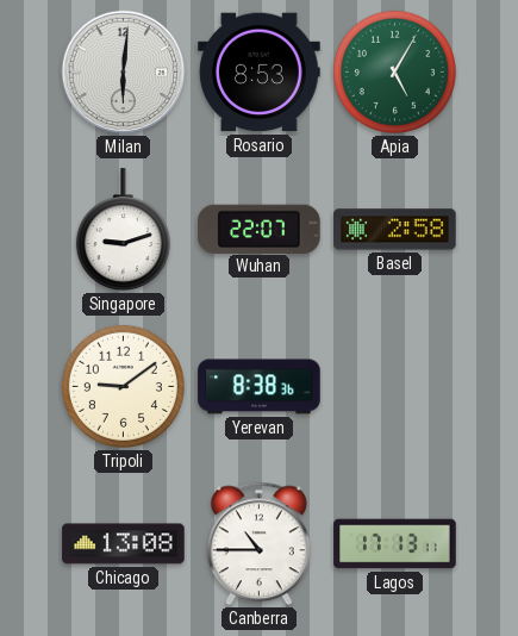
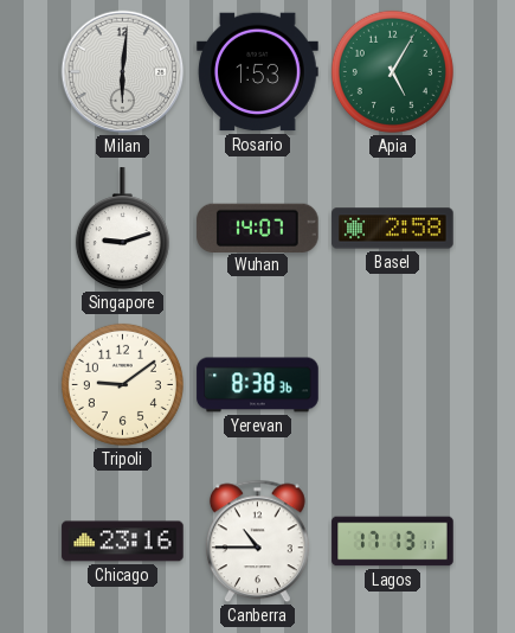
Rosario: 8:53 -> 1:53
Wuhan: 22:07 -> 14:07
Chicago: 13:08 -> 23:16
